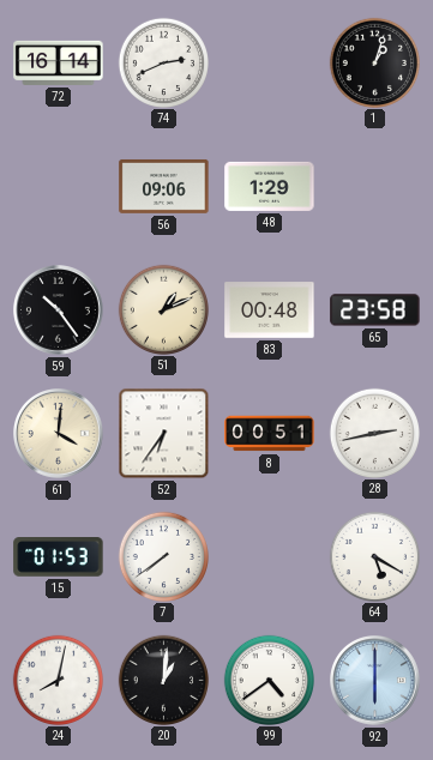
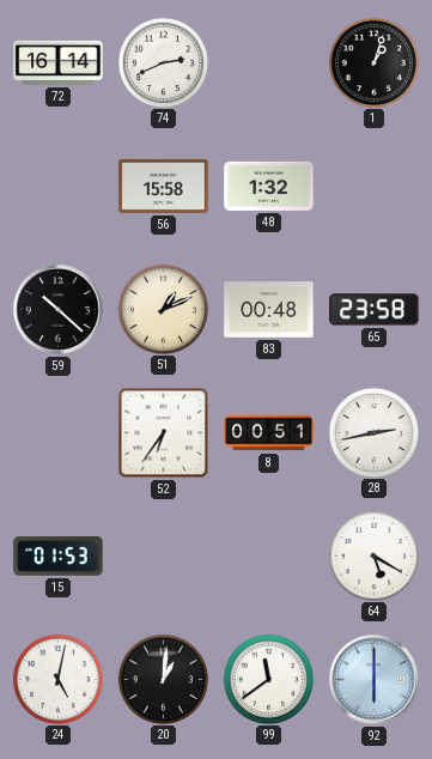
56: 09:06 -> 15:58
48: 1:29 -> 1:32
59: 10:24 -> 10:22
61: 4:01 -> none
7: 7:39 -> none
24: 8:02 -> 5:02
99: 4:39 -> 11:39
